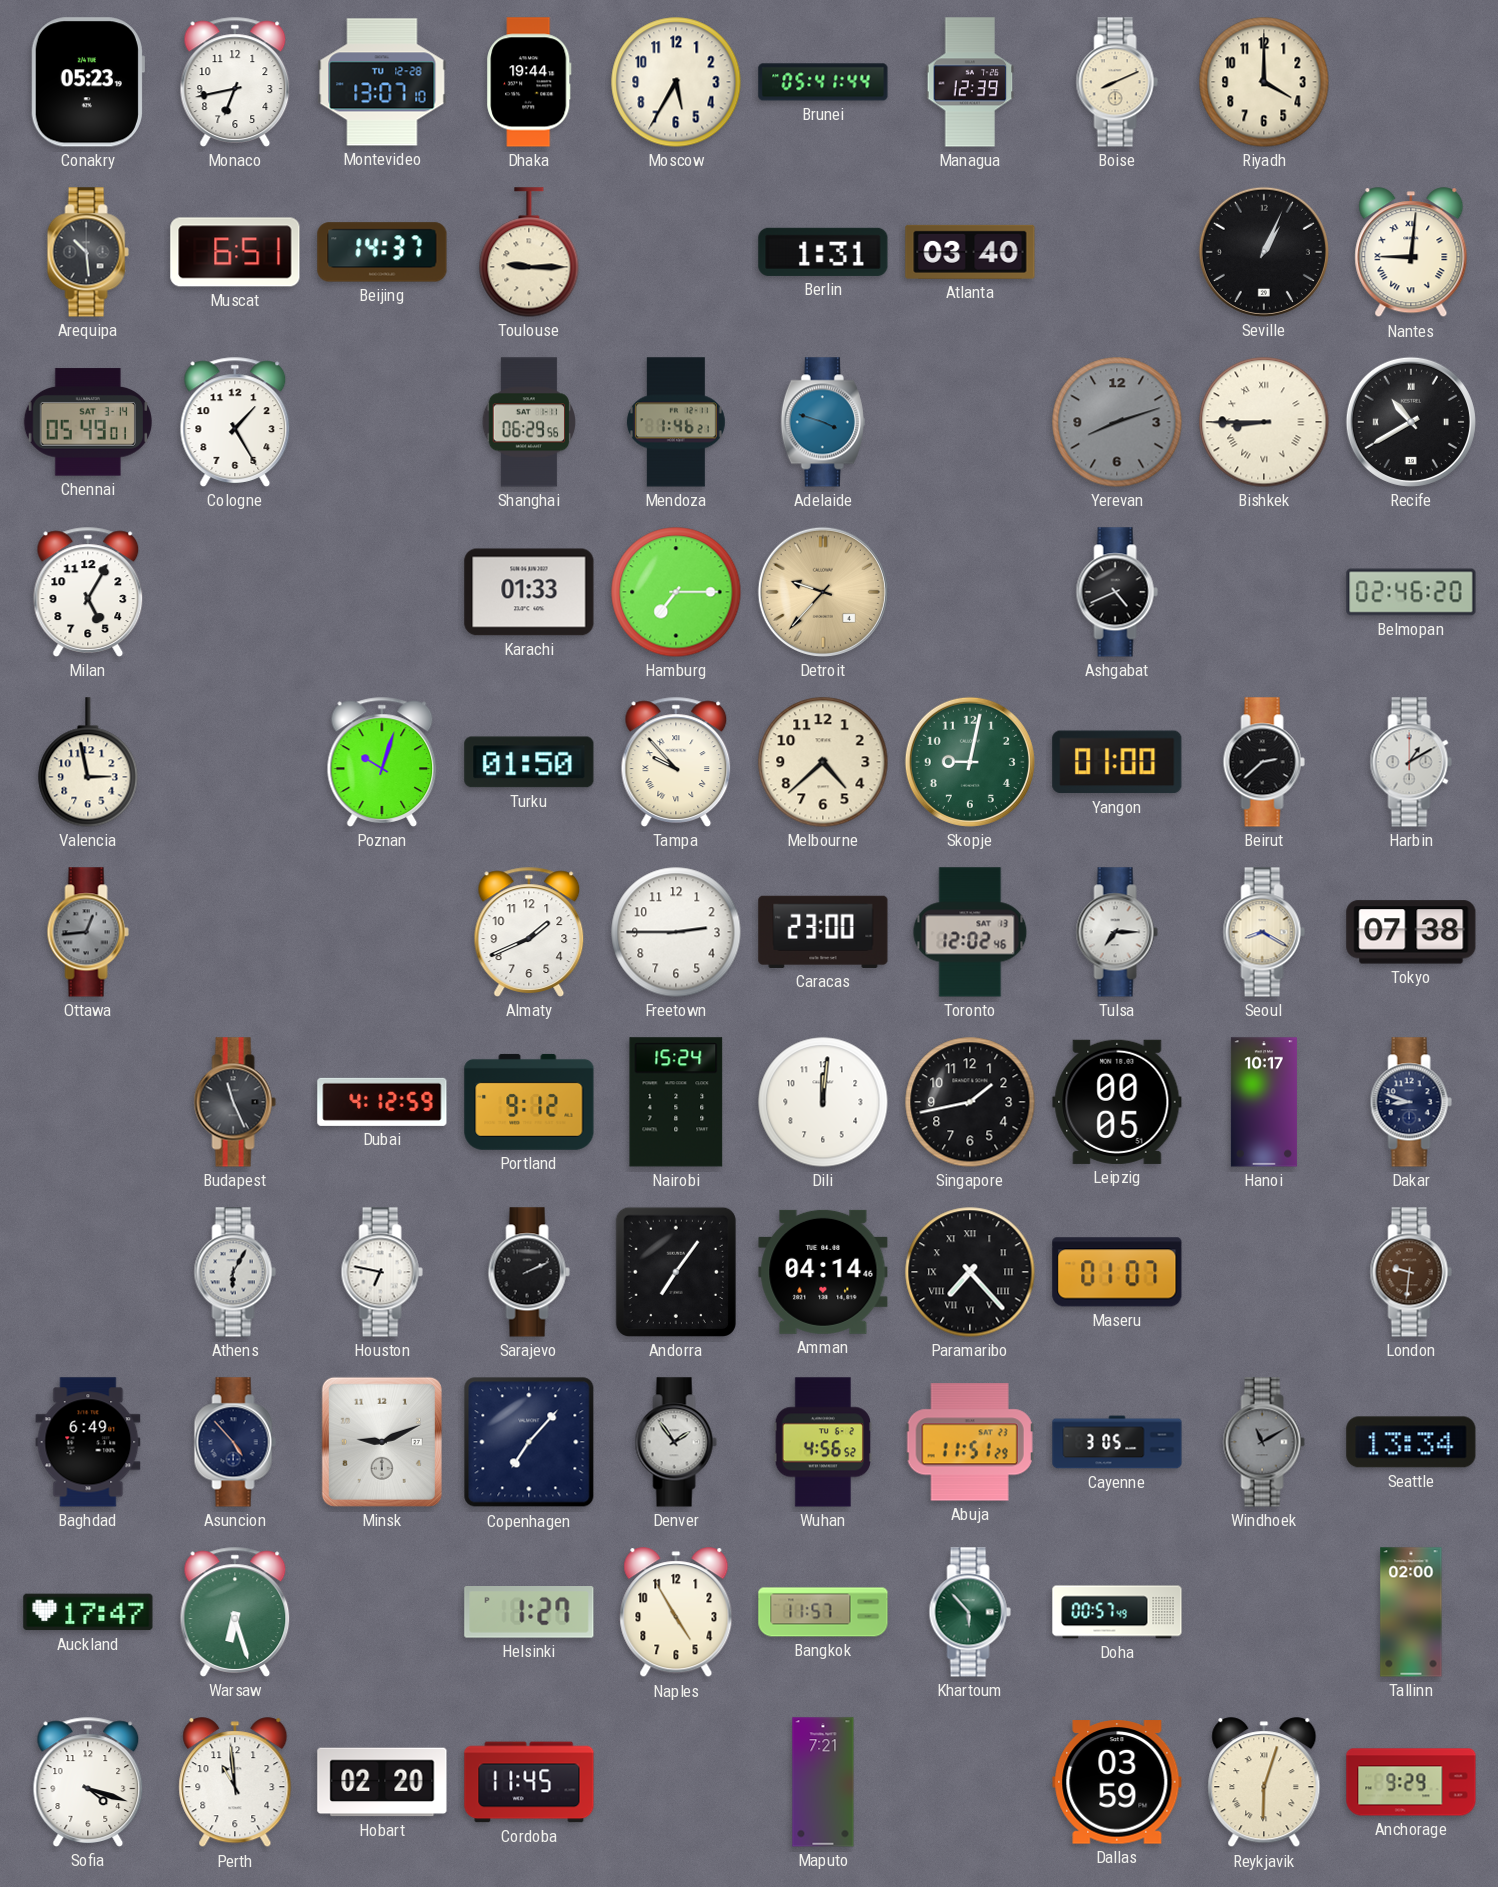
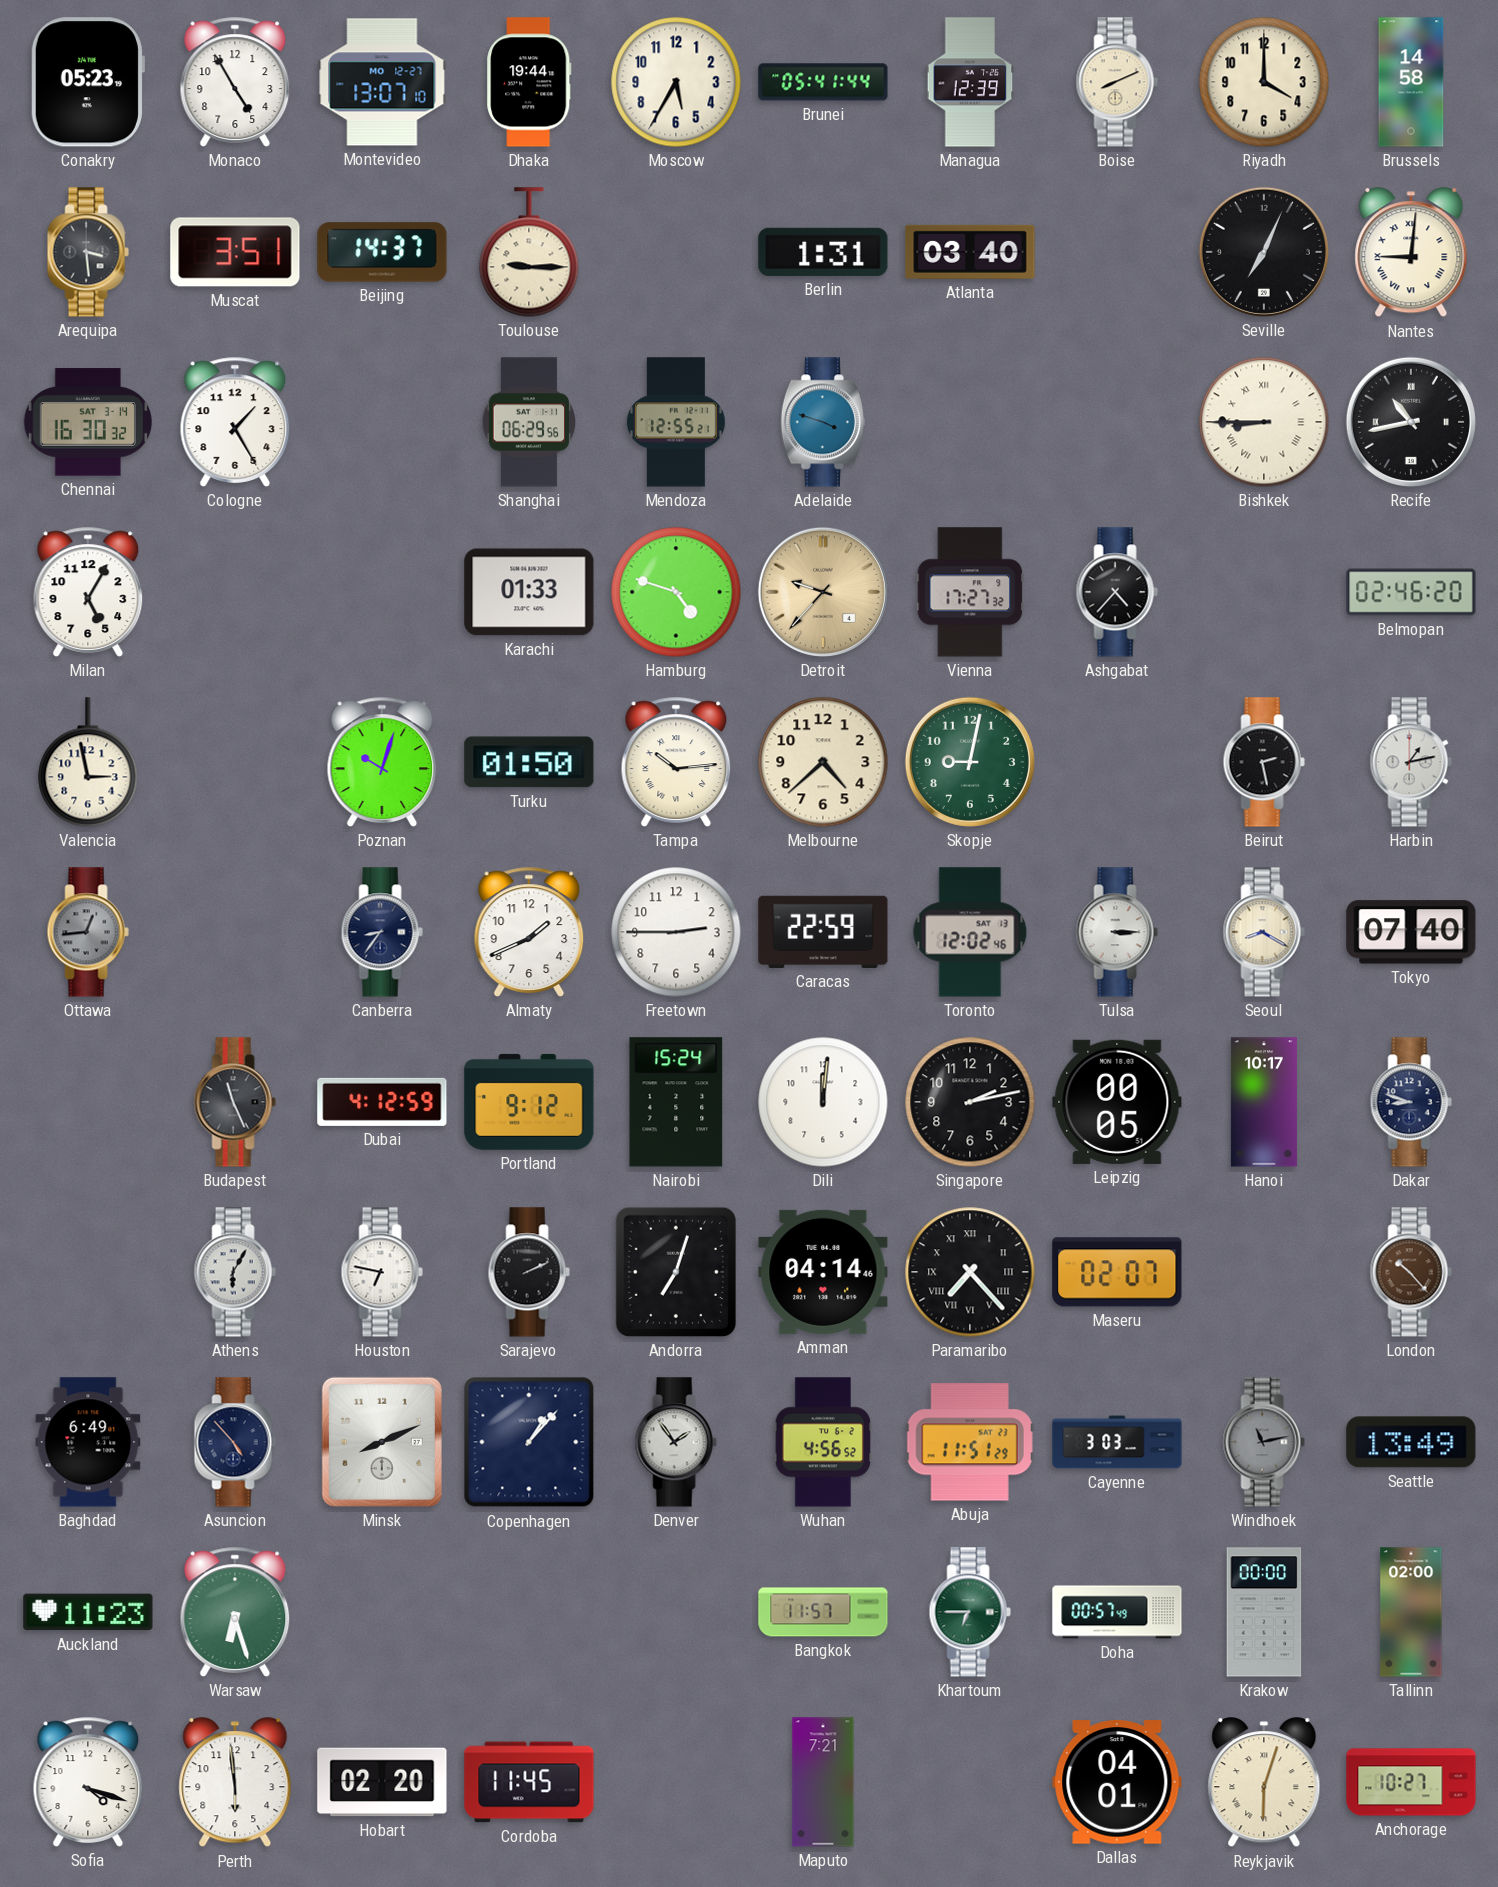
Monaco: 6:43 -> 4:55
Montevideo date: TU 12-28 -> MO 12-27
Brussels: none -> 14:58
Arequipa: 10:29 -> 3:29
Muscat: 6:51 -> 3:51
Seville: 1:04 -> 7:04
Chennai: 05:49 -> 16:30
Mendoza: 1:46 -> 12:55
Yerevan: 8:12 -> none
Recife: 10:40 -> 10:43
Hamburg: 7:15 -> 4:48
Vienna: none -> 17:27
Ashgabat: 4:41 -> 4:37
Tampa: 9:53 -> 10:14
Yangon: 01:00 -> none
Beirut: 2:38 -> 2:28
Harbin: 1:10 -> 1:13
Canberra: none -> 8:36
Caracas: 23:00 -> 22:59
Tulsa: 7:15 -> 3:15
Tokyo: 07:38 -> 07:40
Singapore: 1:43 -> 2:13
Andorra: 7:06 -> 7:03
Maseru: 01:07 -> 02:07
London: 9:31 -> 10:23
Minsk: 9:11 -> 8:11
Copenhagen: 7:07 -> 1:07
Cayenne: 3:05 -> 3:03
Windhoek: 11:10 -> 11:13
Seattle: 13:34 -> 13:49
Auckland: 17:47 -> 11:23
Helsinki: 1:27 -> none
Naples: 4:55 -> none
Khartoum: 5:53 -> 6:45
Krakow: none -> 00:00
Perth: 10:59 -> 5:59
Dallas: 03:59 -> 04:01
Anchorage: 9:29 -> 10:27
